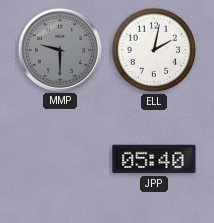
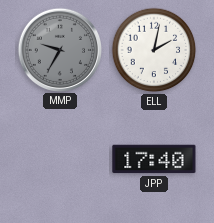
MMP: 9:30 -> 9:35
JPP: 05:40 -> 17:40
